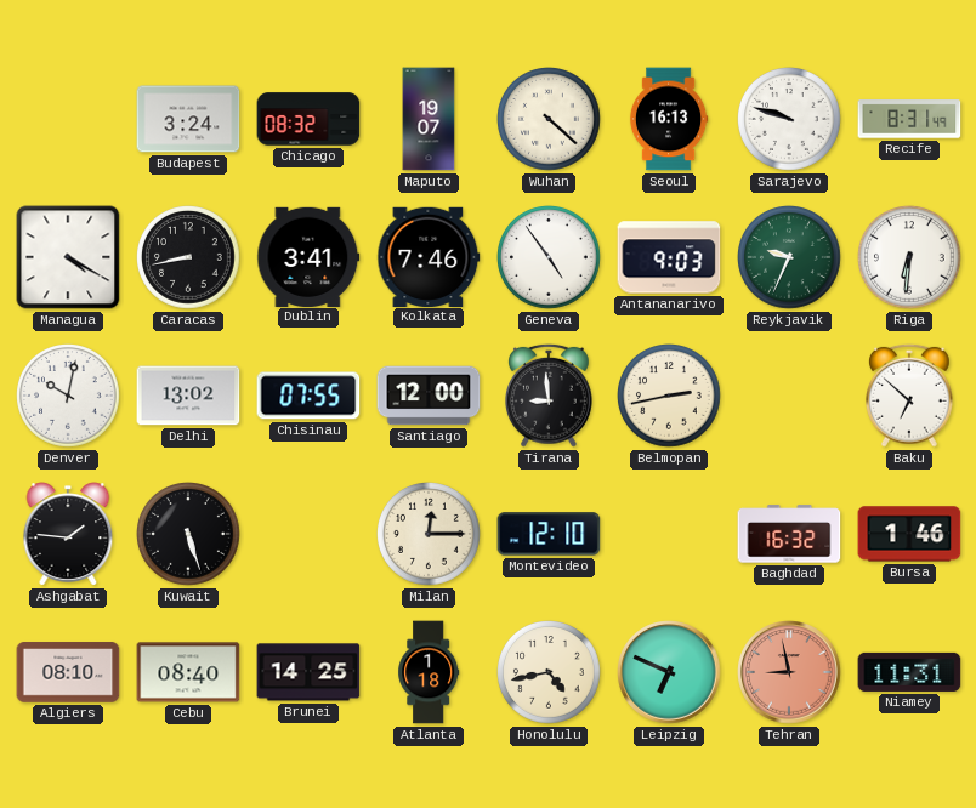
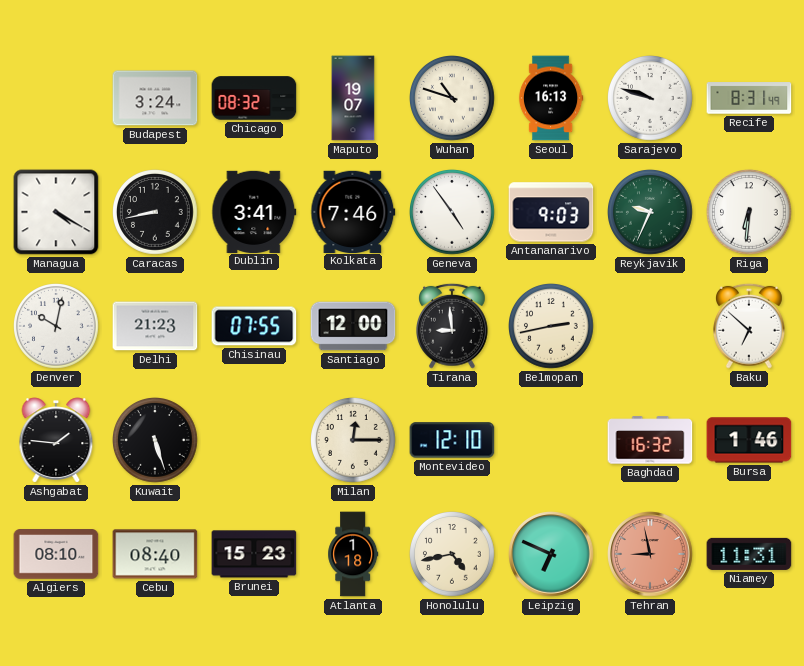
Wuhan: 4:22 -> 10:48
Delhi: 13:02 -> 21:23
Brunei: 14:25 -> 15:23
